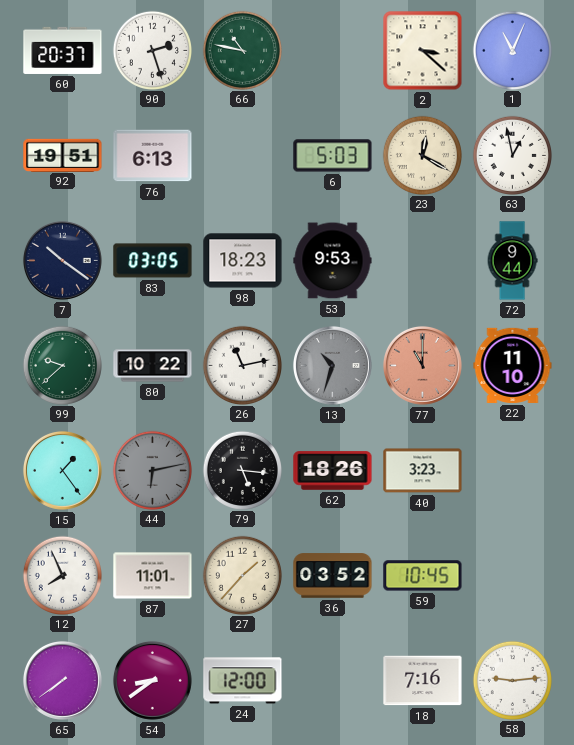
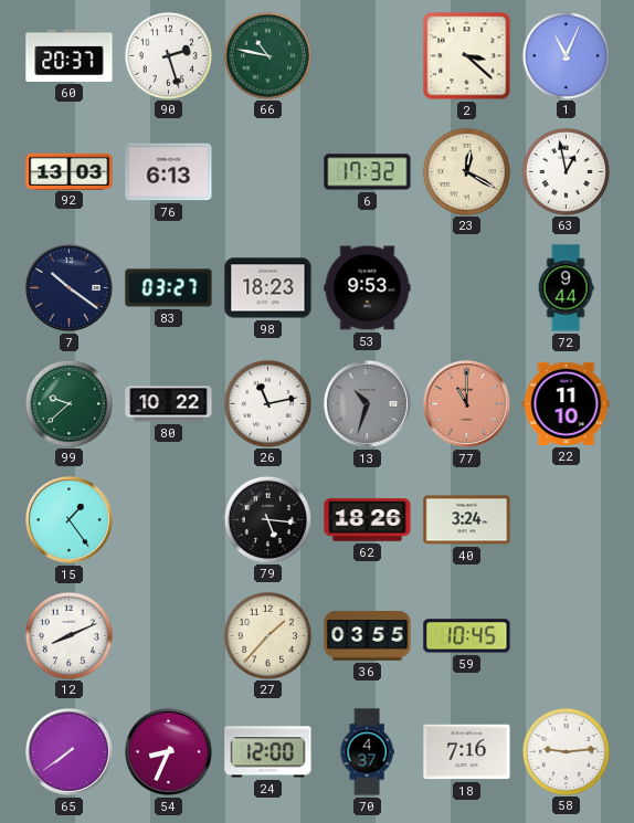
92: 19:51 -> 13:03
6: 5:03 -> 17:32
83: 03:05 -> 03:27
44: 6:13 -> none
40: 3:23 -> 3:24
12: 7:56 -> 8:11
87: 11:01 -> none
36: 03:52 -> 03:55
54: 8:39 -> 8:34
70: none -> 4:37
